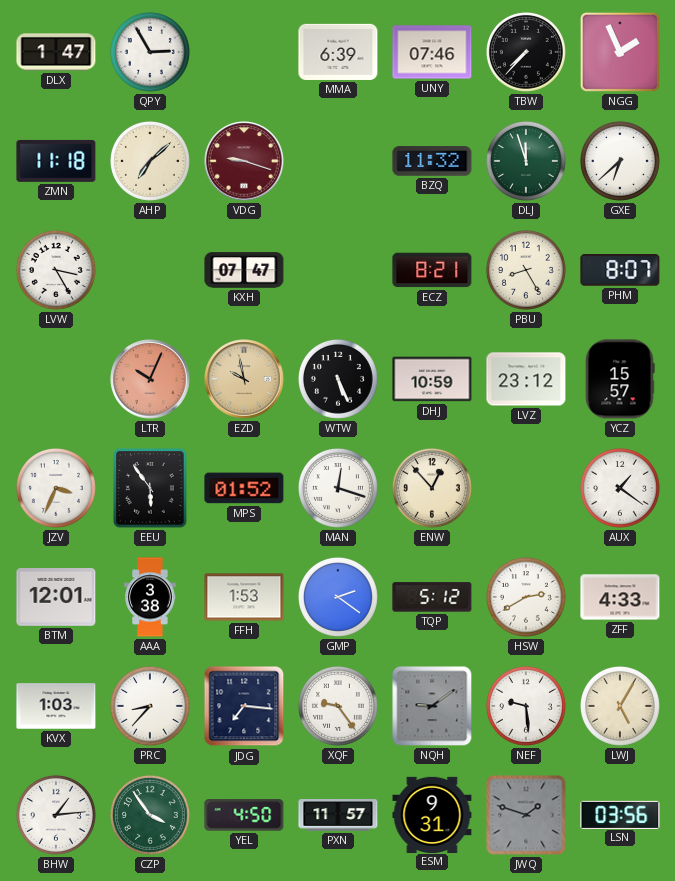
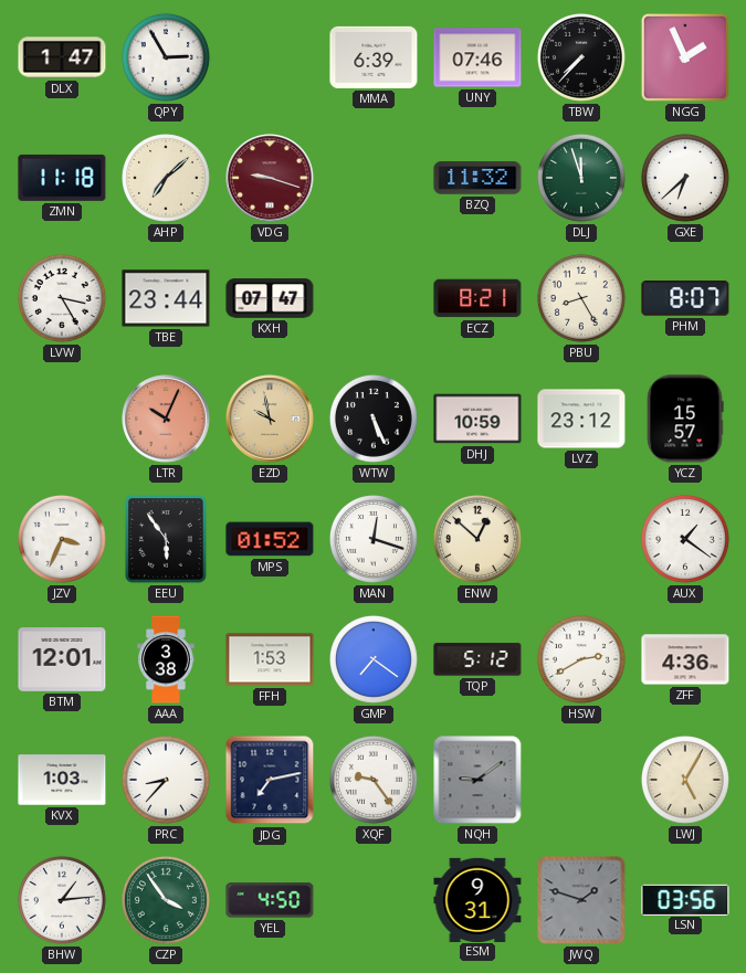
TBE: none -> 23:44
ENW: 12:53 -> 12:52
GMP: 2:21 -> 7:21
ZFF: 4:33 -> 4:36
JDG: 7:16 -> 7:13
NEF: 9:29 -> none
PXN: 11:57 -> none
